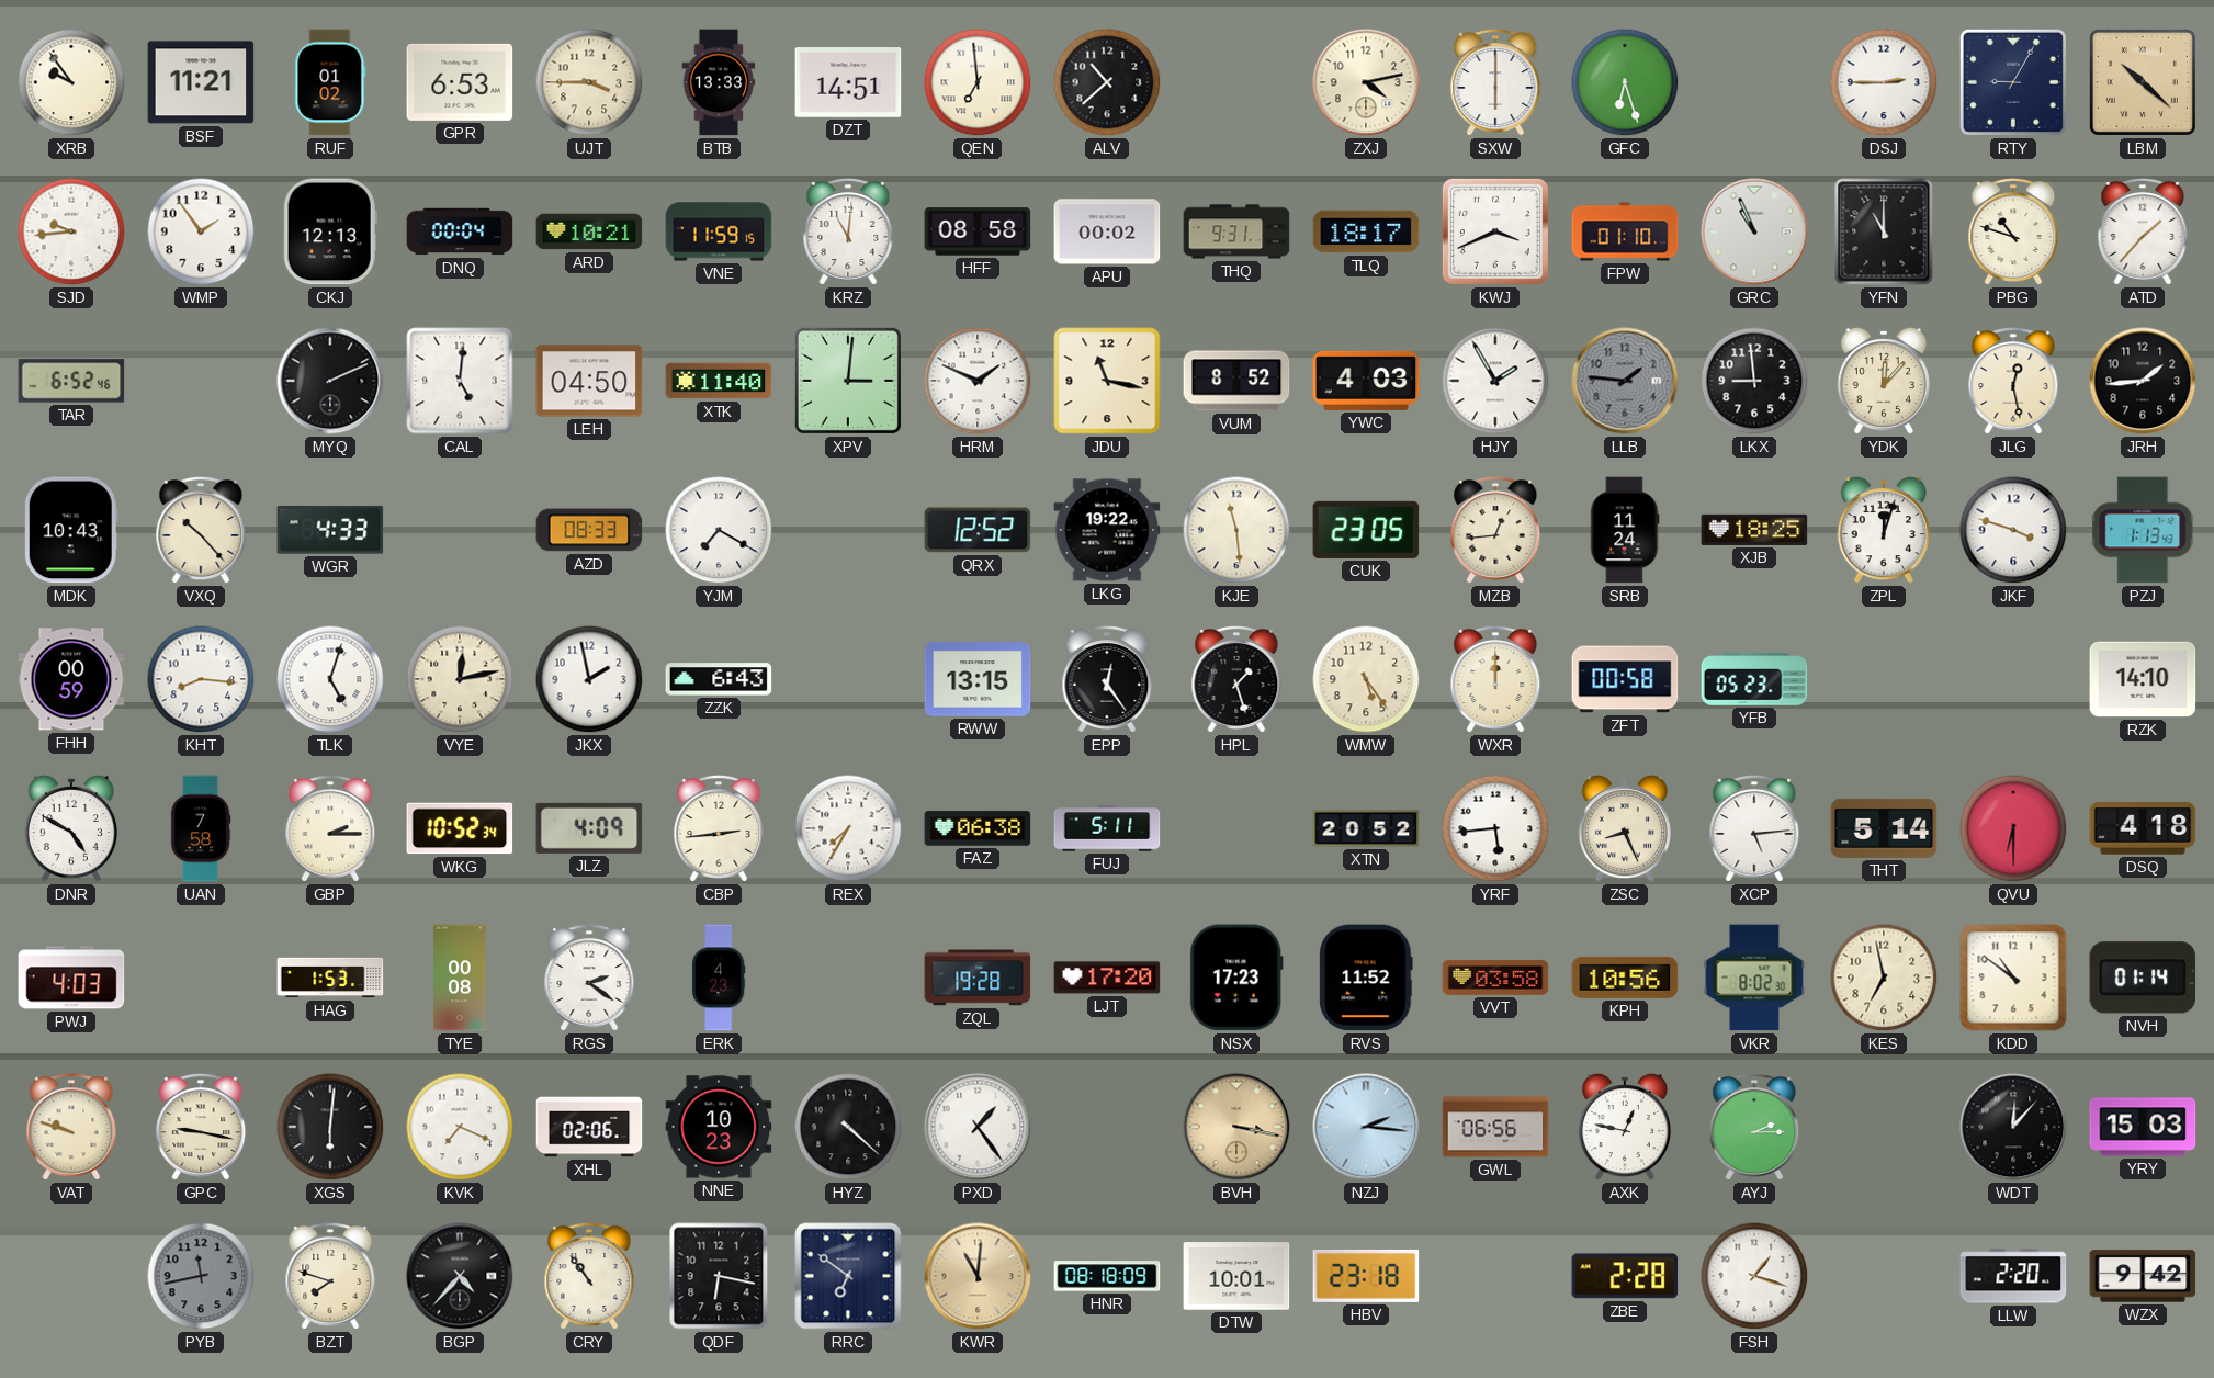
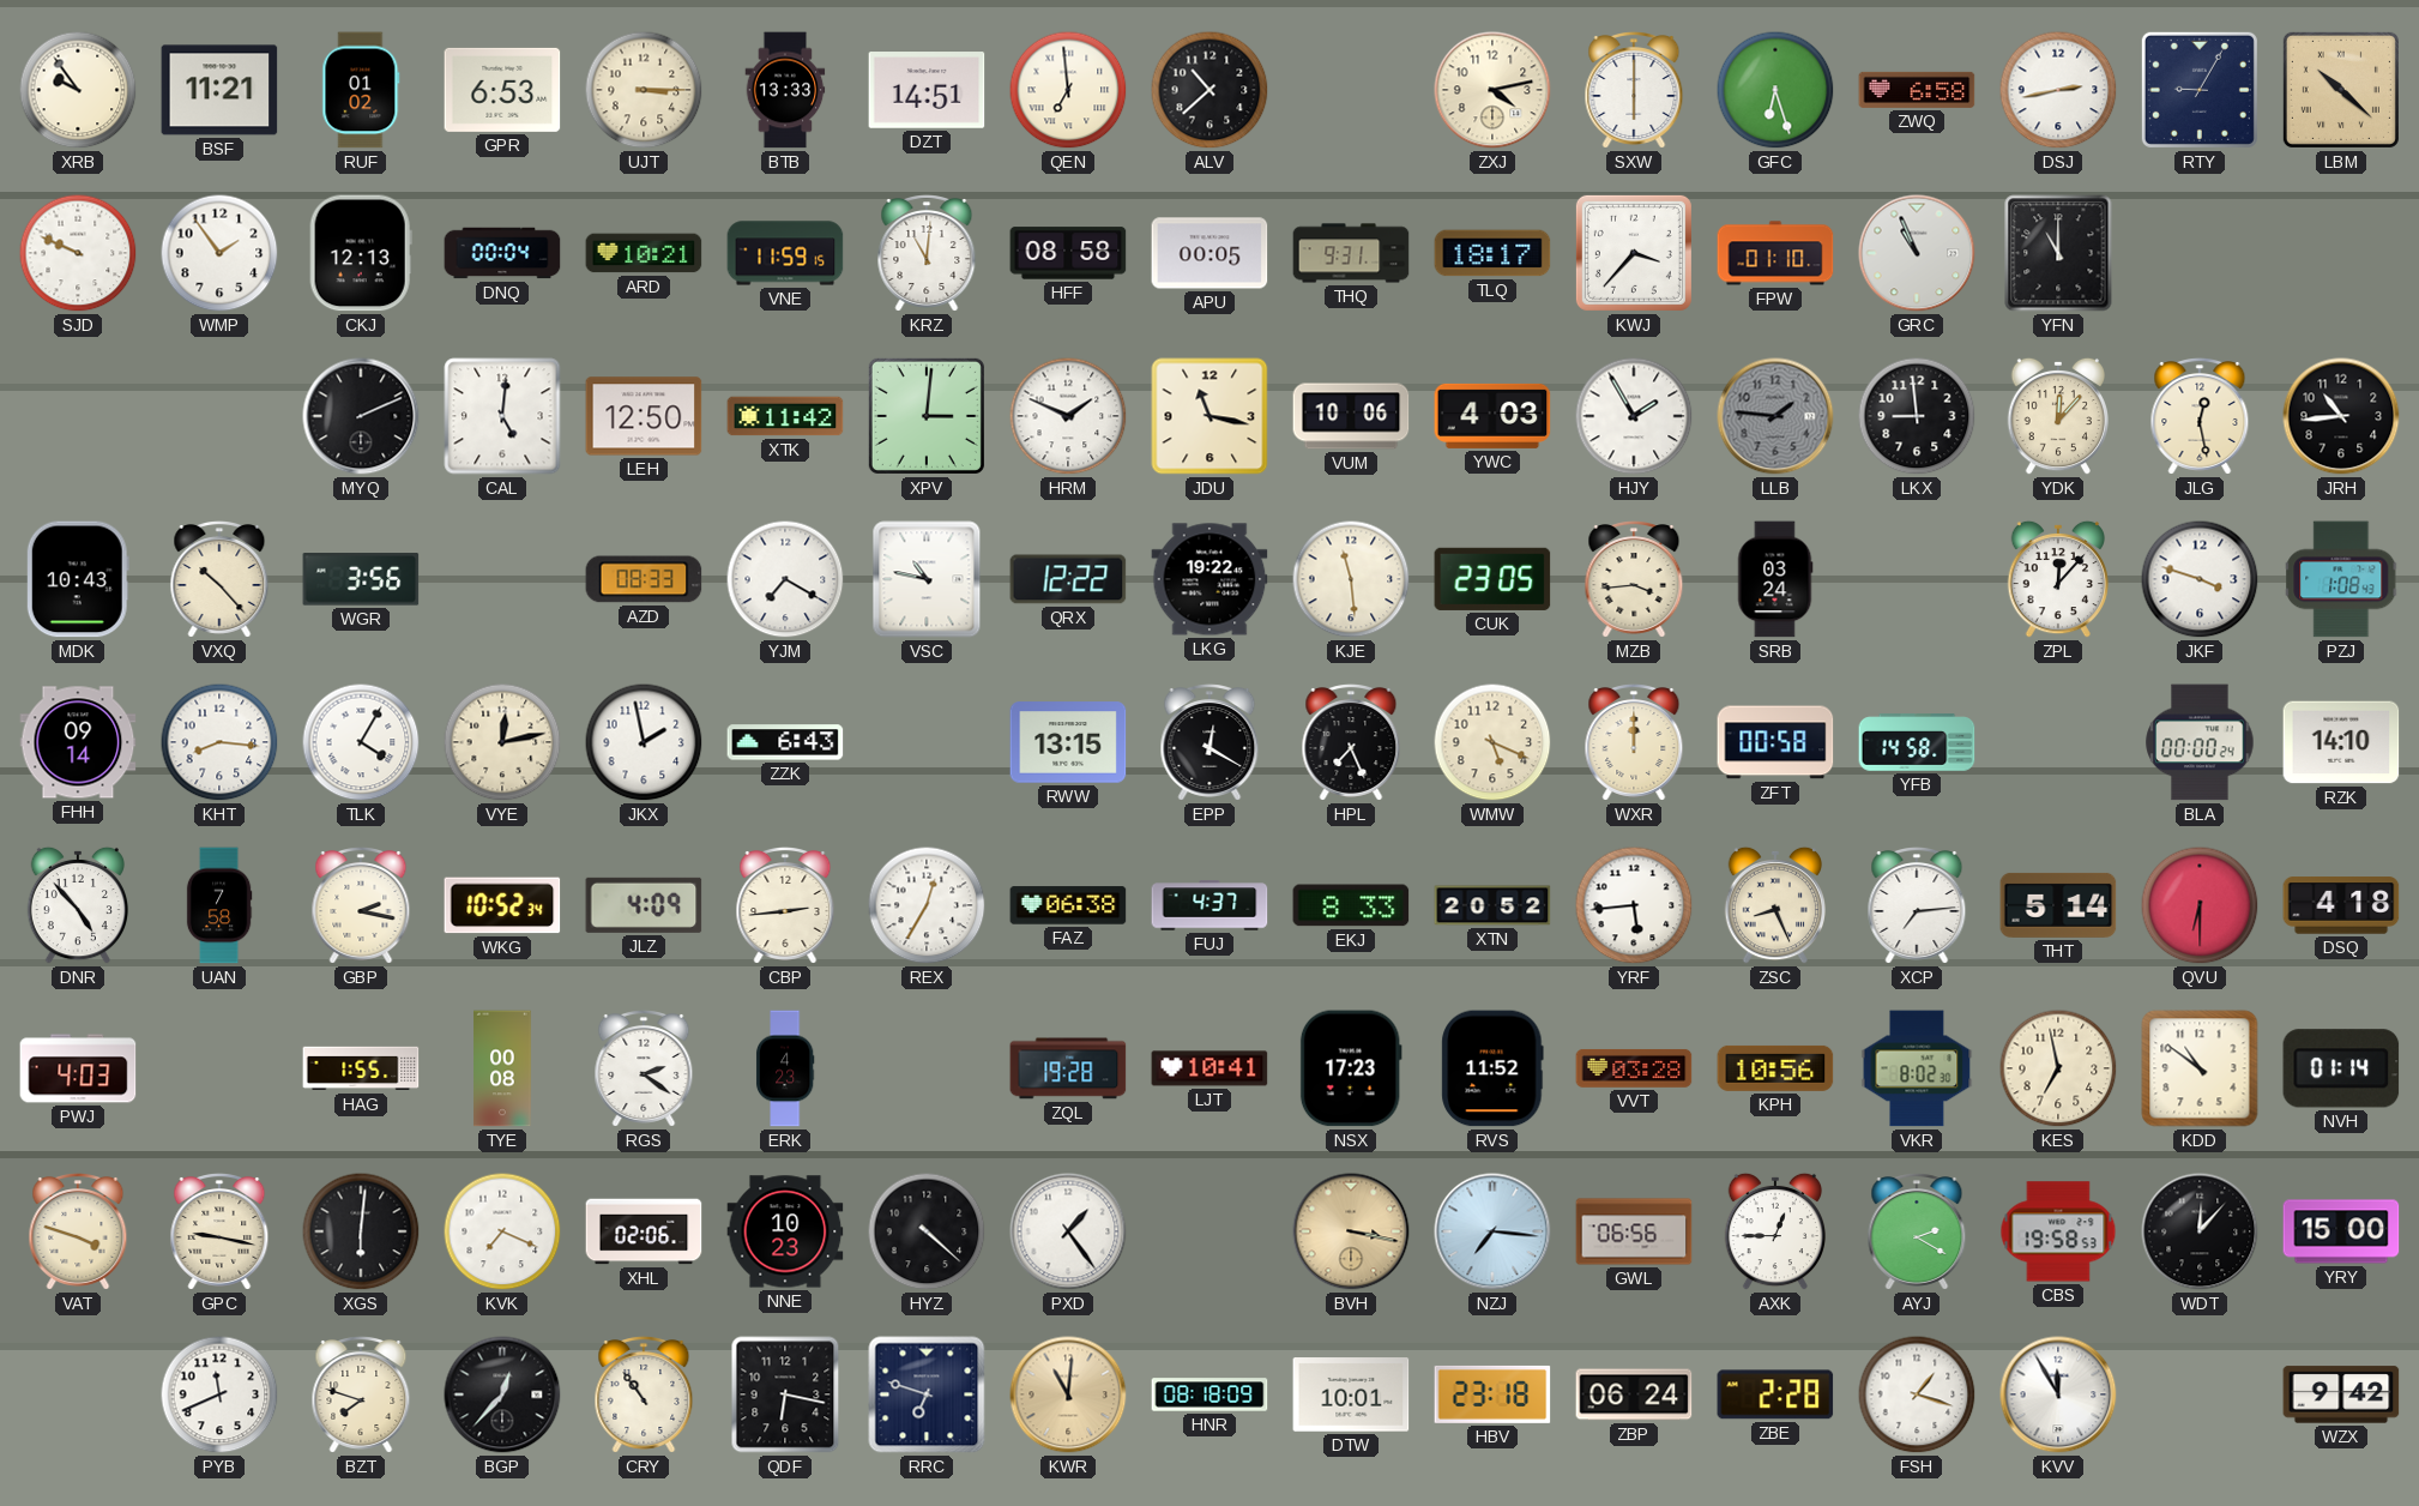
UJT: 3:45 -> 3:15
ZWQ: none -> 6:58
DSJ: 2:45 -> 2:43
SJD: 9:44 -> 9:49
APU: 00:02 -> 00:05
KWJ: 3:41 -> 3:37
PBG: 10:48 -> none
ATD: 1:37 -> none
TAR: 6:52 -> none
LEH: 04:50 -> 12:50
XTK: 11:40 -> 11:42
VUM: 8:52 -> 10:06
JRH: 1:44 -> 10:44
WGR: 4:33 -> 3:56
VSC: none -> 10:47
QRX: 12:52 -> 12:22
MZB: 12:44 -> 3:44
SRB: 11:24 -> 03:24
XJB: 18:25 -> none
ZPL: 12:03 -> 12:07
PZJ: 1:13 -> 1:08
FHH: 00:59 -> 09:14
TLK: 5:03 -> 4:05
EPP: 12:24 -> 12:20
HPL: 1:27 -> 7:26
WMW: 5:24 -> 5:19
YFB: 05:23 -> 14:58
BLA: none -> 00:00
DNR: 4:50 -> 4:53
GBP: 2:15 -> 2:17
REX: 7:35 -> 12:35
FUJ: 5:11 -> 4:37
EKJ: none -> 8:33
XCP: 5:14 -> 7:14
HAG: 1:53 -> 1:55
LJT: 17:20 -> 10:41
VVT: 03:58 -> 03:28
VAT: 9:48 -> 3:48
NZJ: 2:16 -> 7:16
AXK: 12:47 -> 12:45
AYJ: 2:15 -> 2:20
CBS: none -> 19:58
YRY: 15:03 -> 15:00
PYB: 11:43 -> 11:41
PYB dial: grey -> white
BGP: 4:37 -> 12:37
RRC: 6:51 -> 6:48
ZBP: none -> 06:24
KVV: none -> 11:55
LLW: 2:20 -> none
